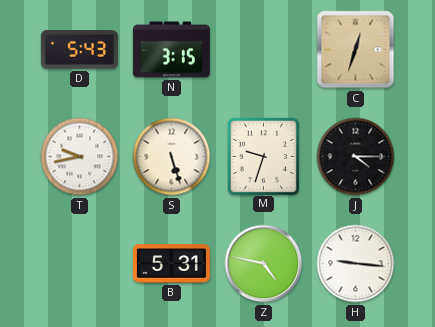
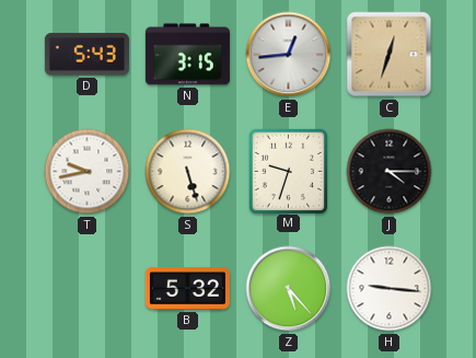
E: none -> 12:44
B: 5:31 -> 5:32
Z: 4:47 -> 5:23
